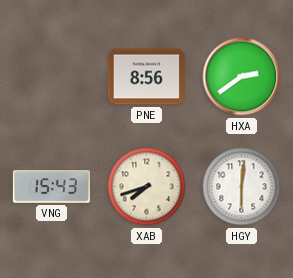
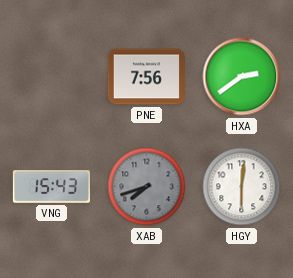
PNE: 8:56 -> 7:56
XAB dial: cream -> grey
